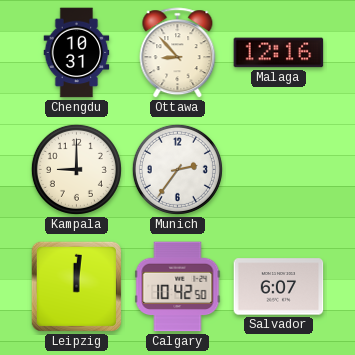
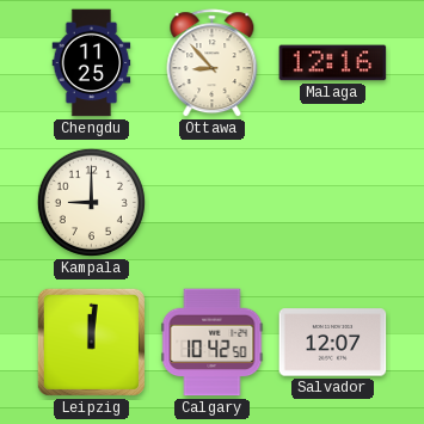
Chengdu: 10:31 -> 11:25
Munich: 2:36 -> none
Salvador: 6:07 -> 12:07
